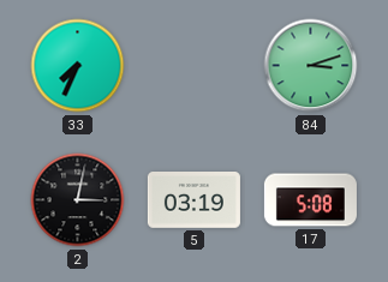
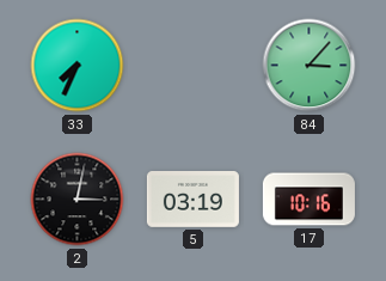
84: 3:12 -> 3:07
17: 5:08 -> 10:16
